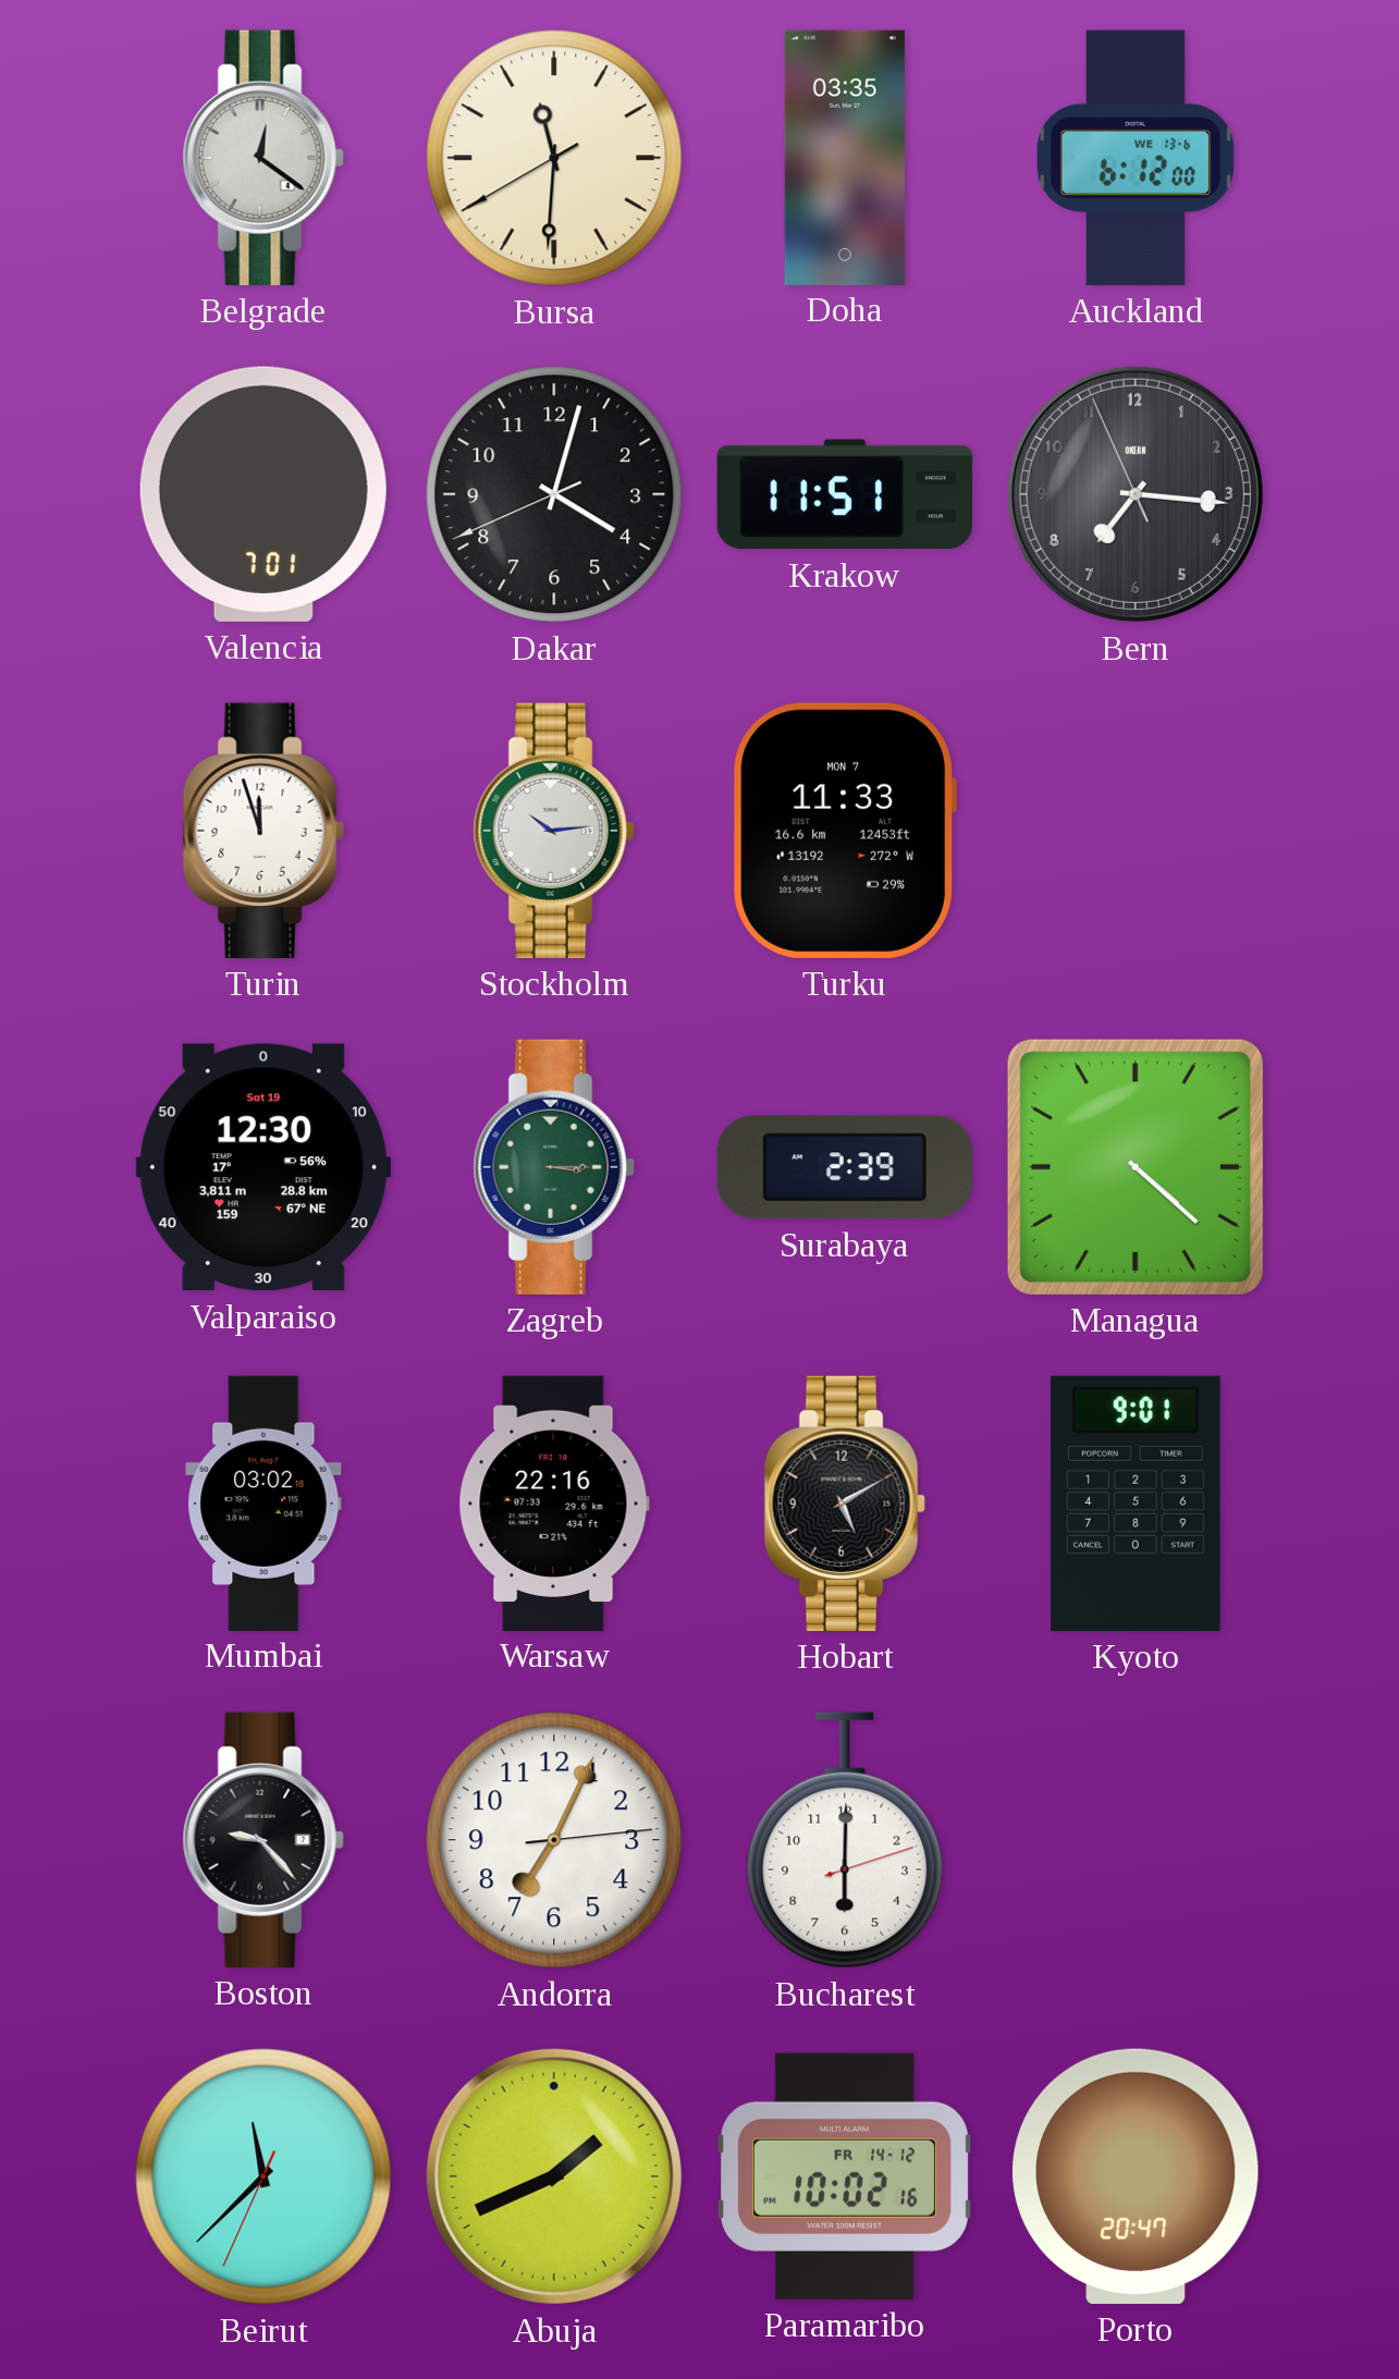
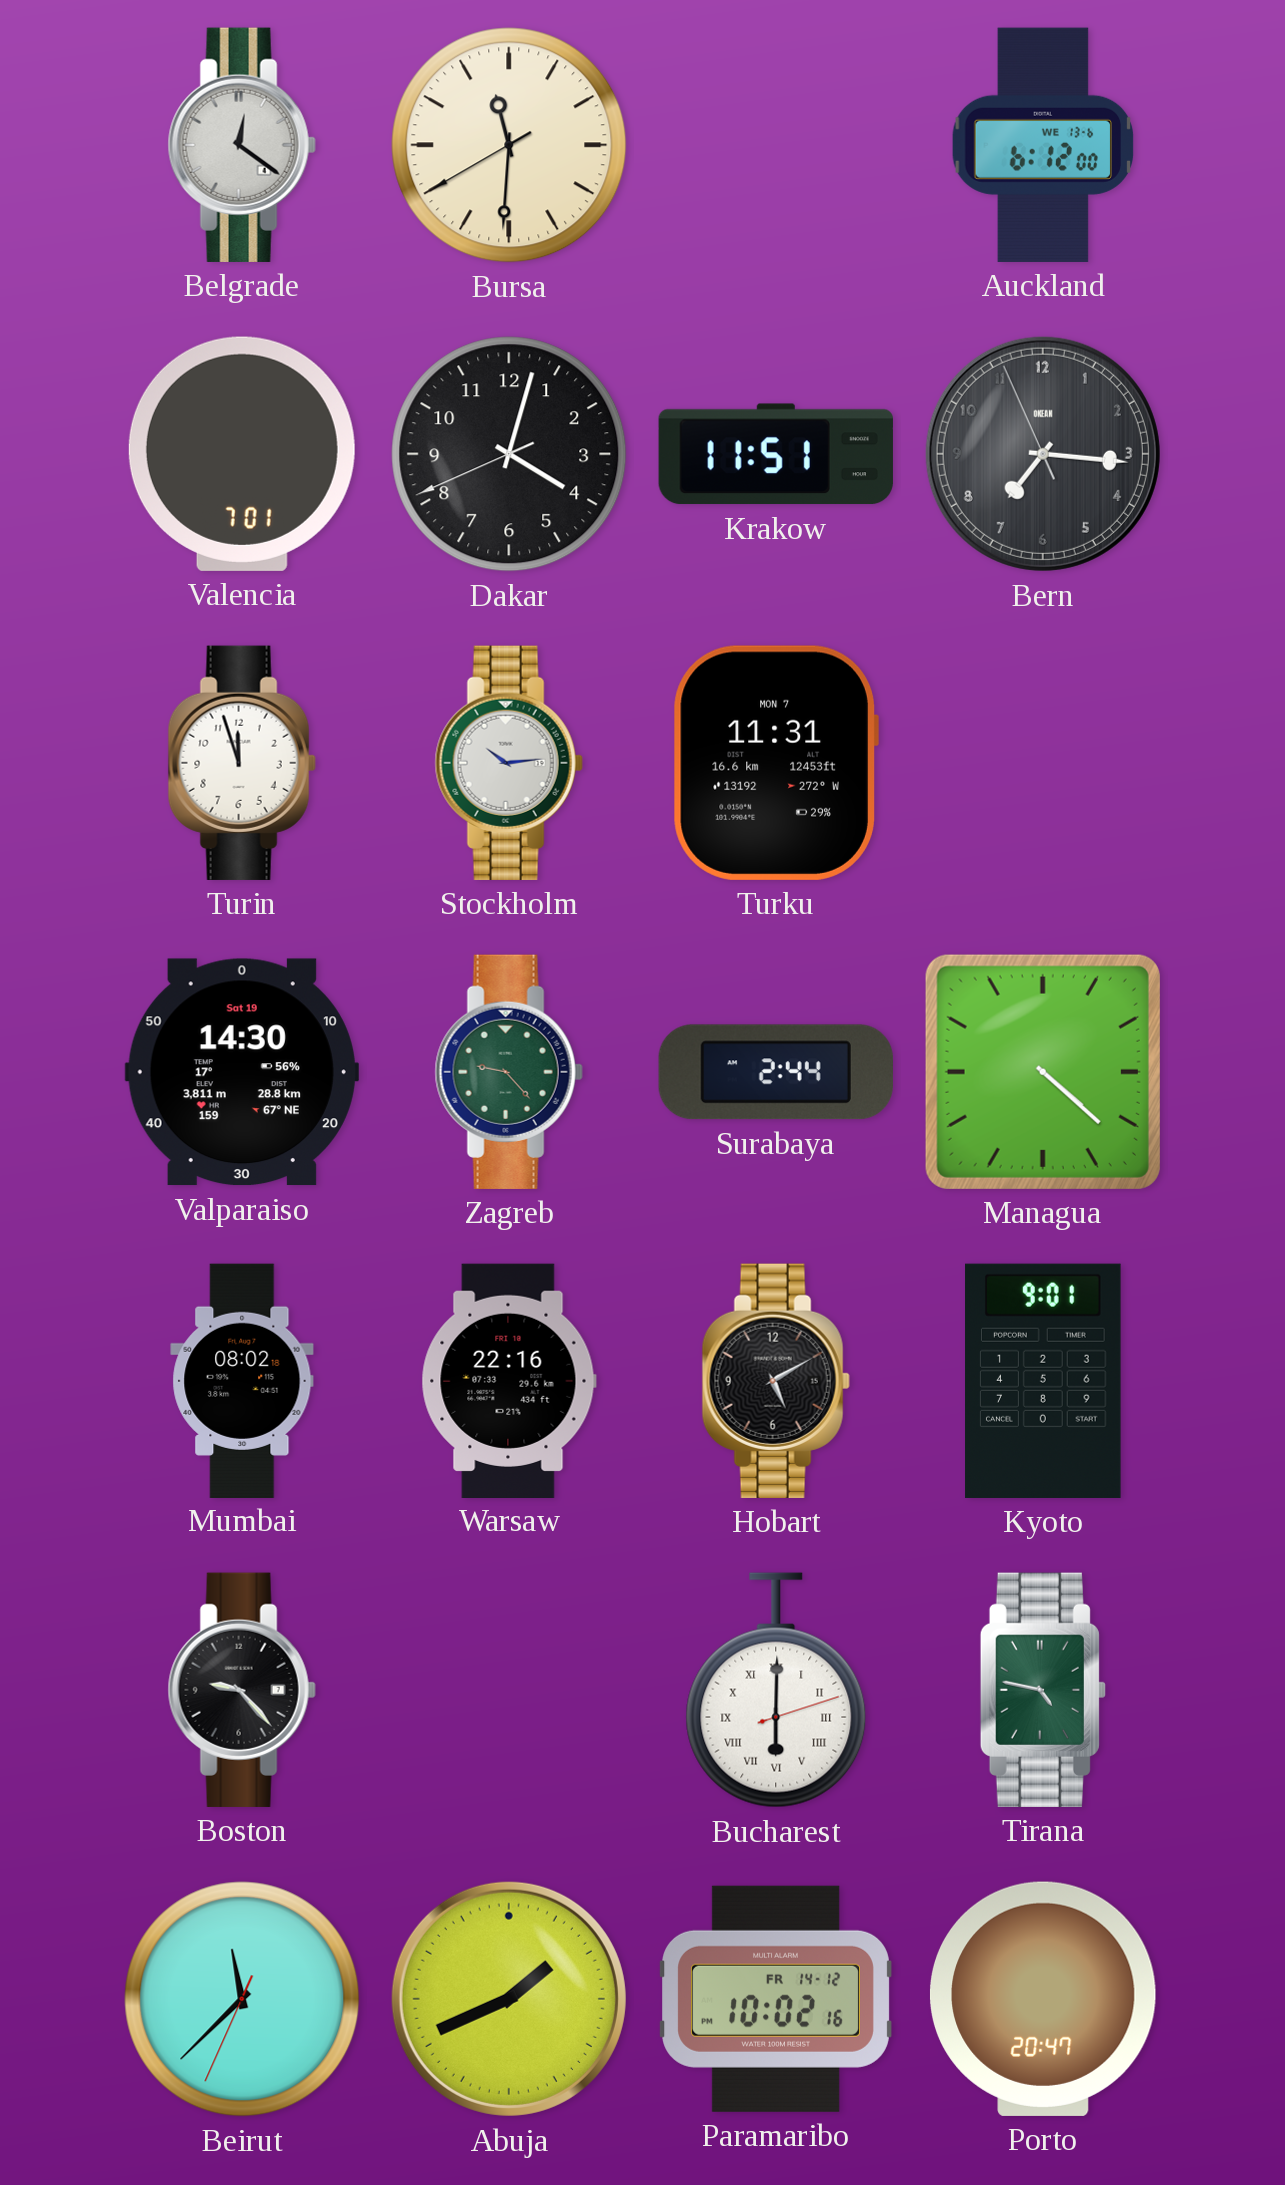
Doha: 03:35 -> none
Turku: 11:33 -> 11:31
Valparaiso: 12:30 -> 14:30
Zagreb: 3:15 -> 9:23
Surabaya: 2:39 -> 2:44
Mumbai: 03:02 -> 08:02
Andorra: 7:04 -> none
Bucharest numerals: Arabic -> Roman
Tirana: none -> 4:47
